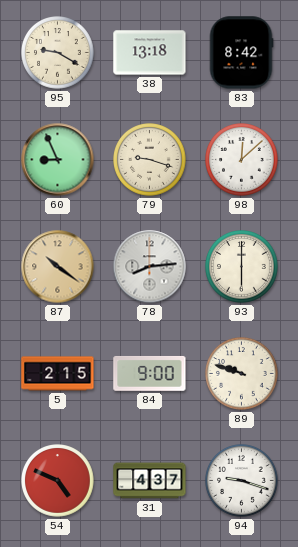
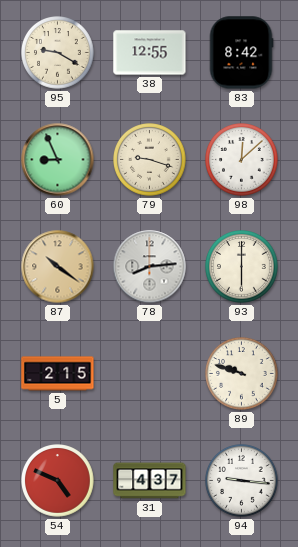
38: 13:18 -> 12:55
84: 9:00 -> none
94: 9:18 -> 9:16
